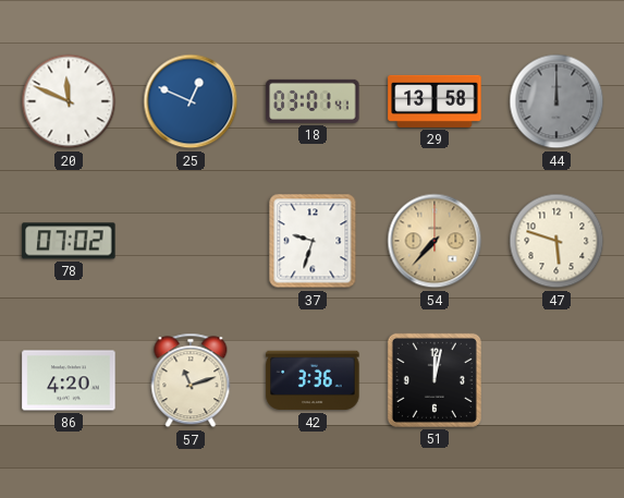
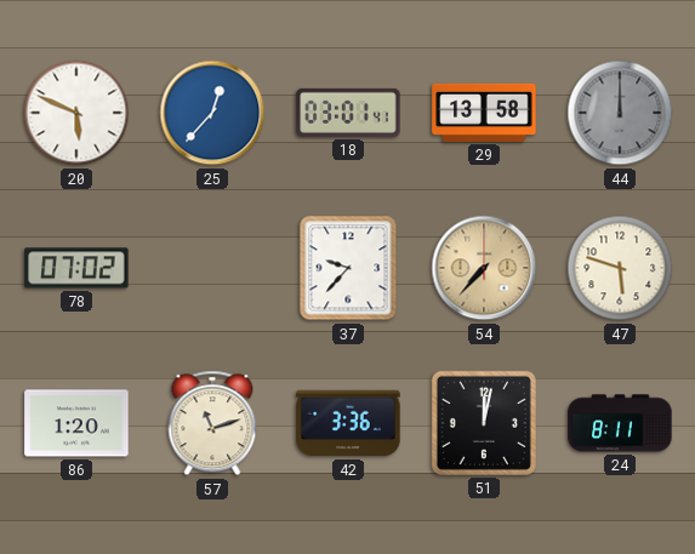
20: 11:49 -> 5:49
25: 12:49 -> 12:37
37: 9:33 -> 9:37
86: 4:20 -> 1:20
24: none -> 8:11
